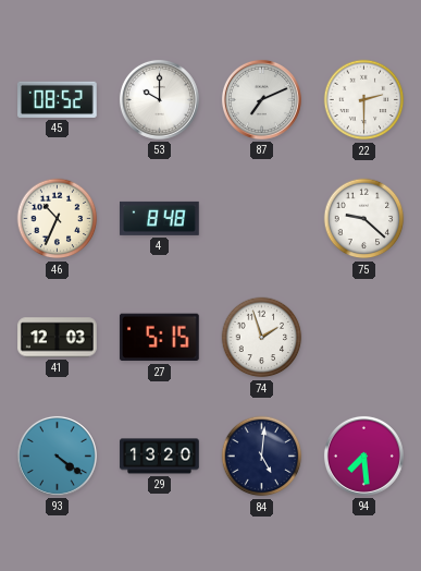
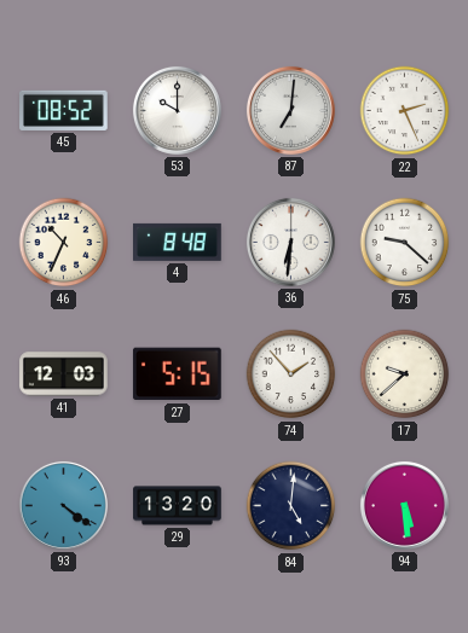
87: 7:11 -> 7:01
22: 2:30 -> 2:26
36: none -> 6:31
74: 1:57 -> 1:53
17: none -> 9:38
94: 7:29 -> 5:29
